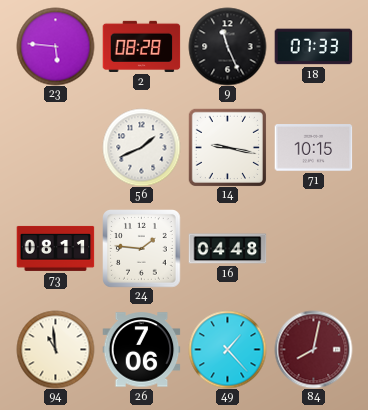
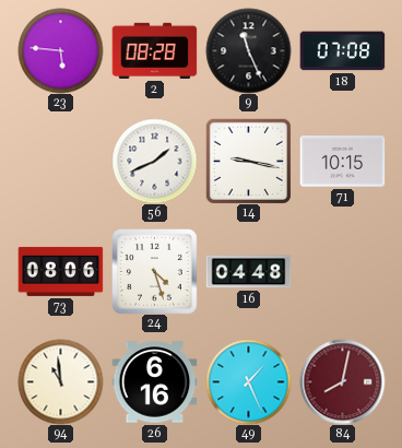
18: 07:33 -> 07:08
73: 08:11 -> 08:06
24: 1:46 -> 4:27
26: 7:06 -> 6:16
49: 1:23 -> 1:26
